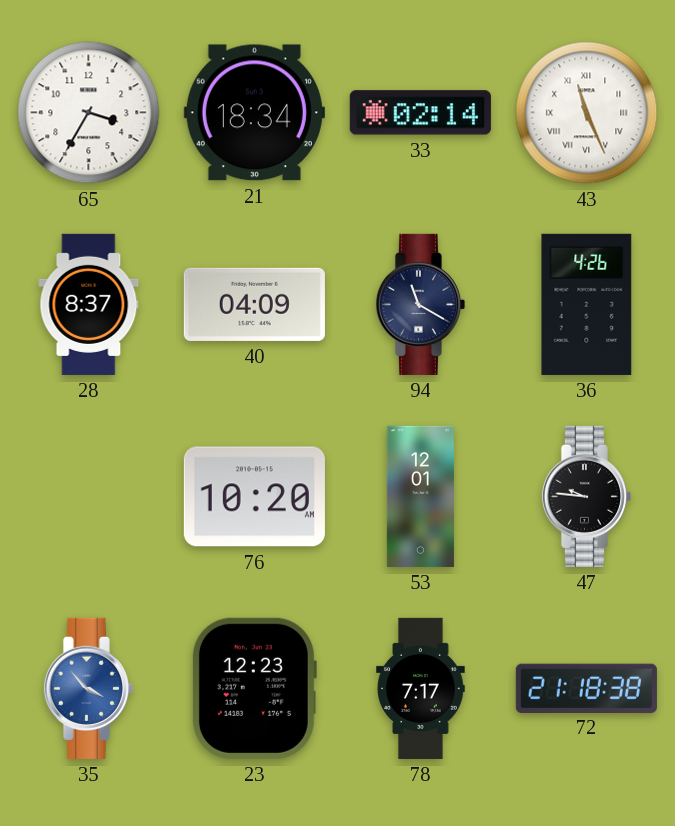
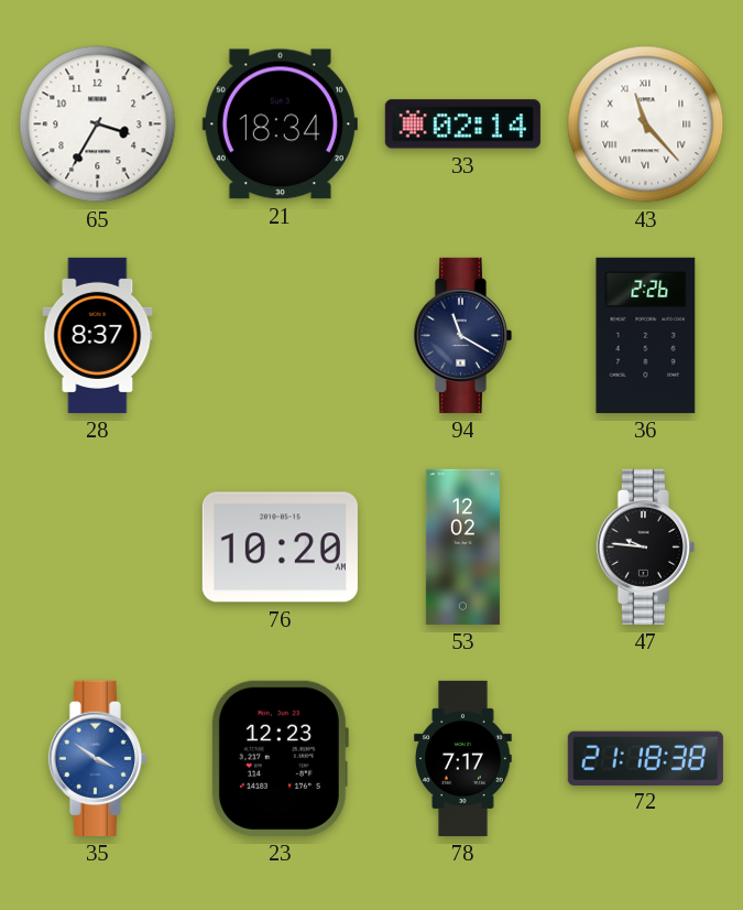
43: 11:26 -> 11:23
40: 04:09 -> none
36: 4:26 -> 2:26
53: 12:01 -> 12:02
35: 3:53 -> 3:51
